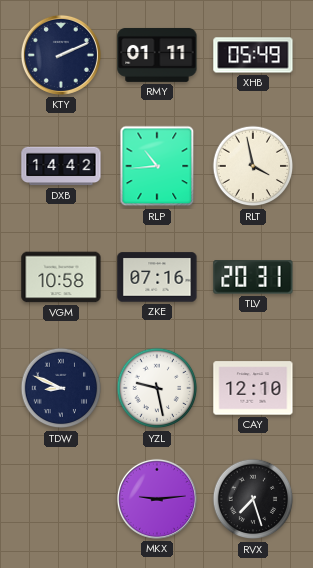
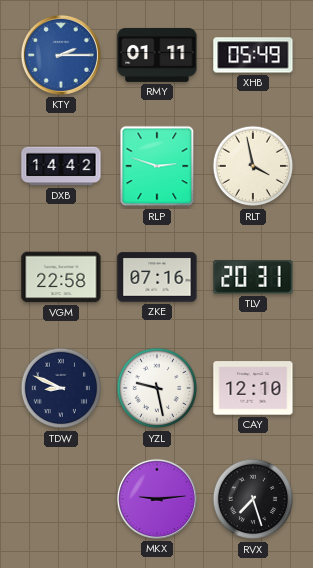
KTY: 2:11 -> 2:15
KTY dial: navy -> blue
RLP: 10:44 -> 2:48
VGM: 10:58 -> 22:58
